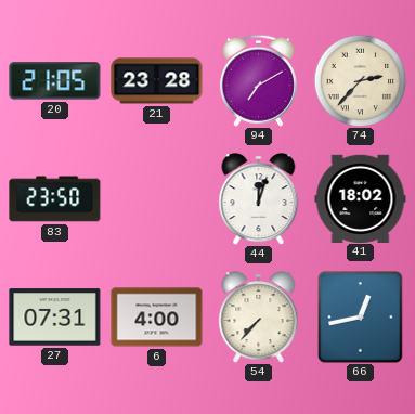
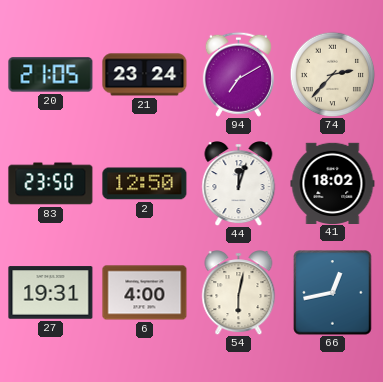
21: 23:28 -> 23:24
2: none -> 12:50
27: 07:31 -> 19:31
54: 7:37 -> 6:02
